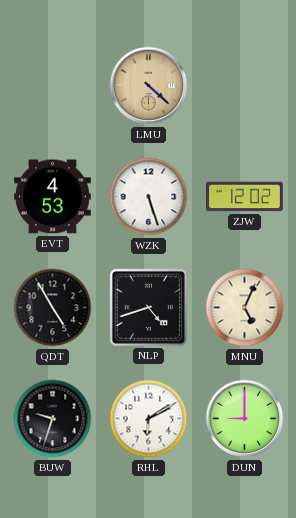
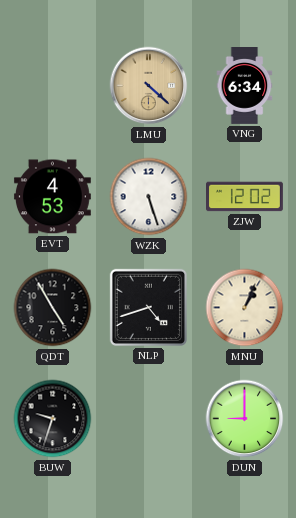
VNG: none -> 6:34
MNU: 5:04 -> 1:04
RHL: 6:10 -> none
